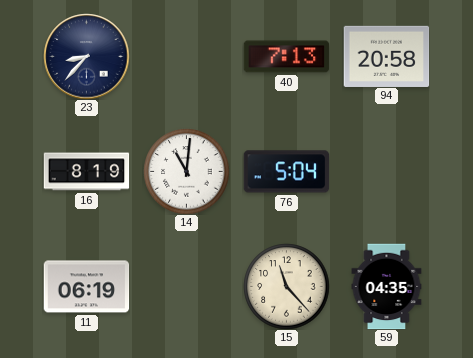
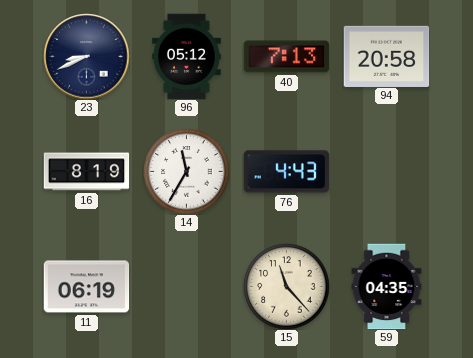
23: 8:37 -> 8:41
96: none -> 05:12
14: 11:01 -> 11:35
76: 5:04 -> 4:43
